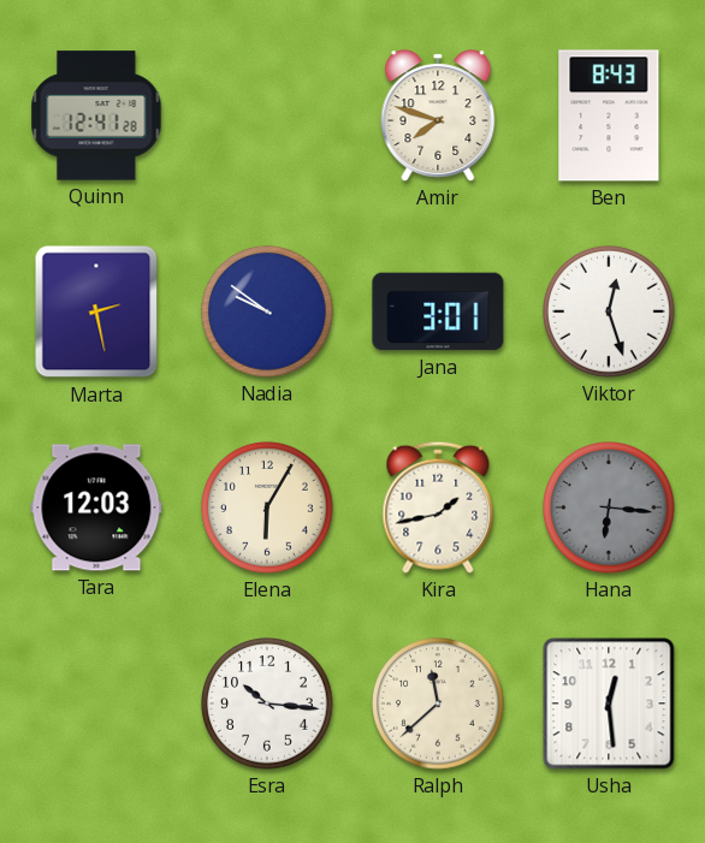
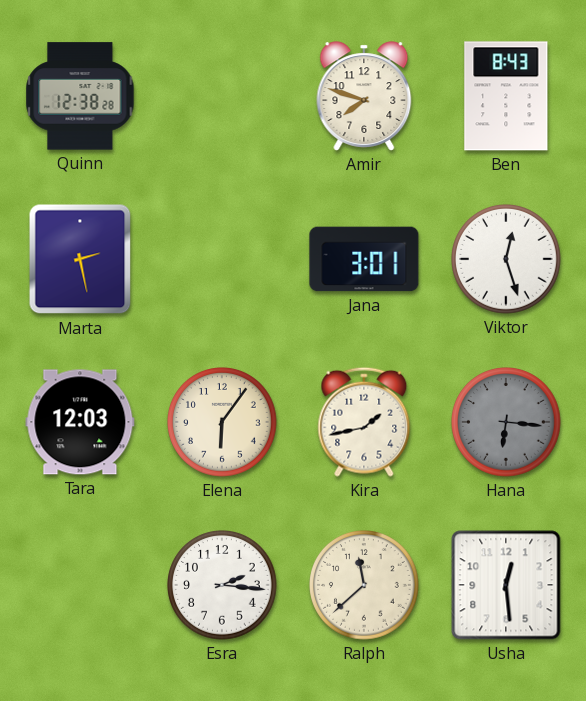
Quinn: 12:41 -> 12:38
Nadia: 9:51 -> none
Elena: 6:05 -> 6:06
Esra: 10:16 -> 2:16
